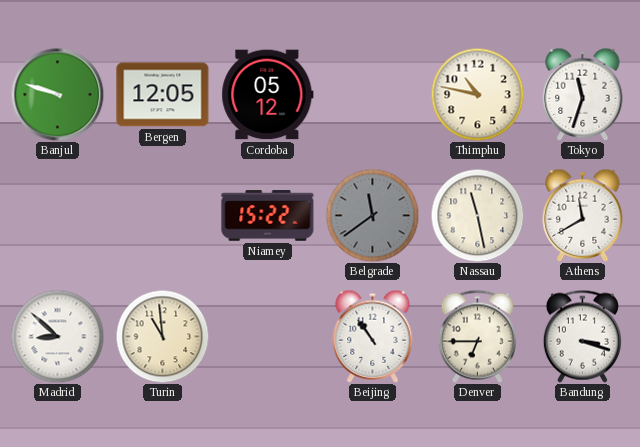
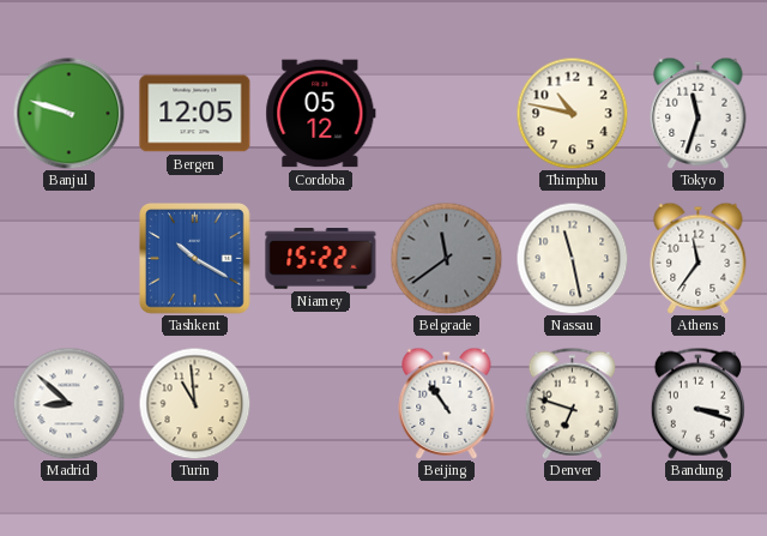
Tashkent: none -> 10:20
Athens: 11:40 -> 11:36
Denver: 6:45 -> 6:48
